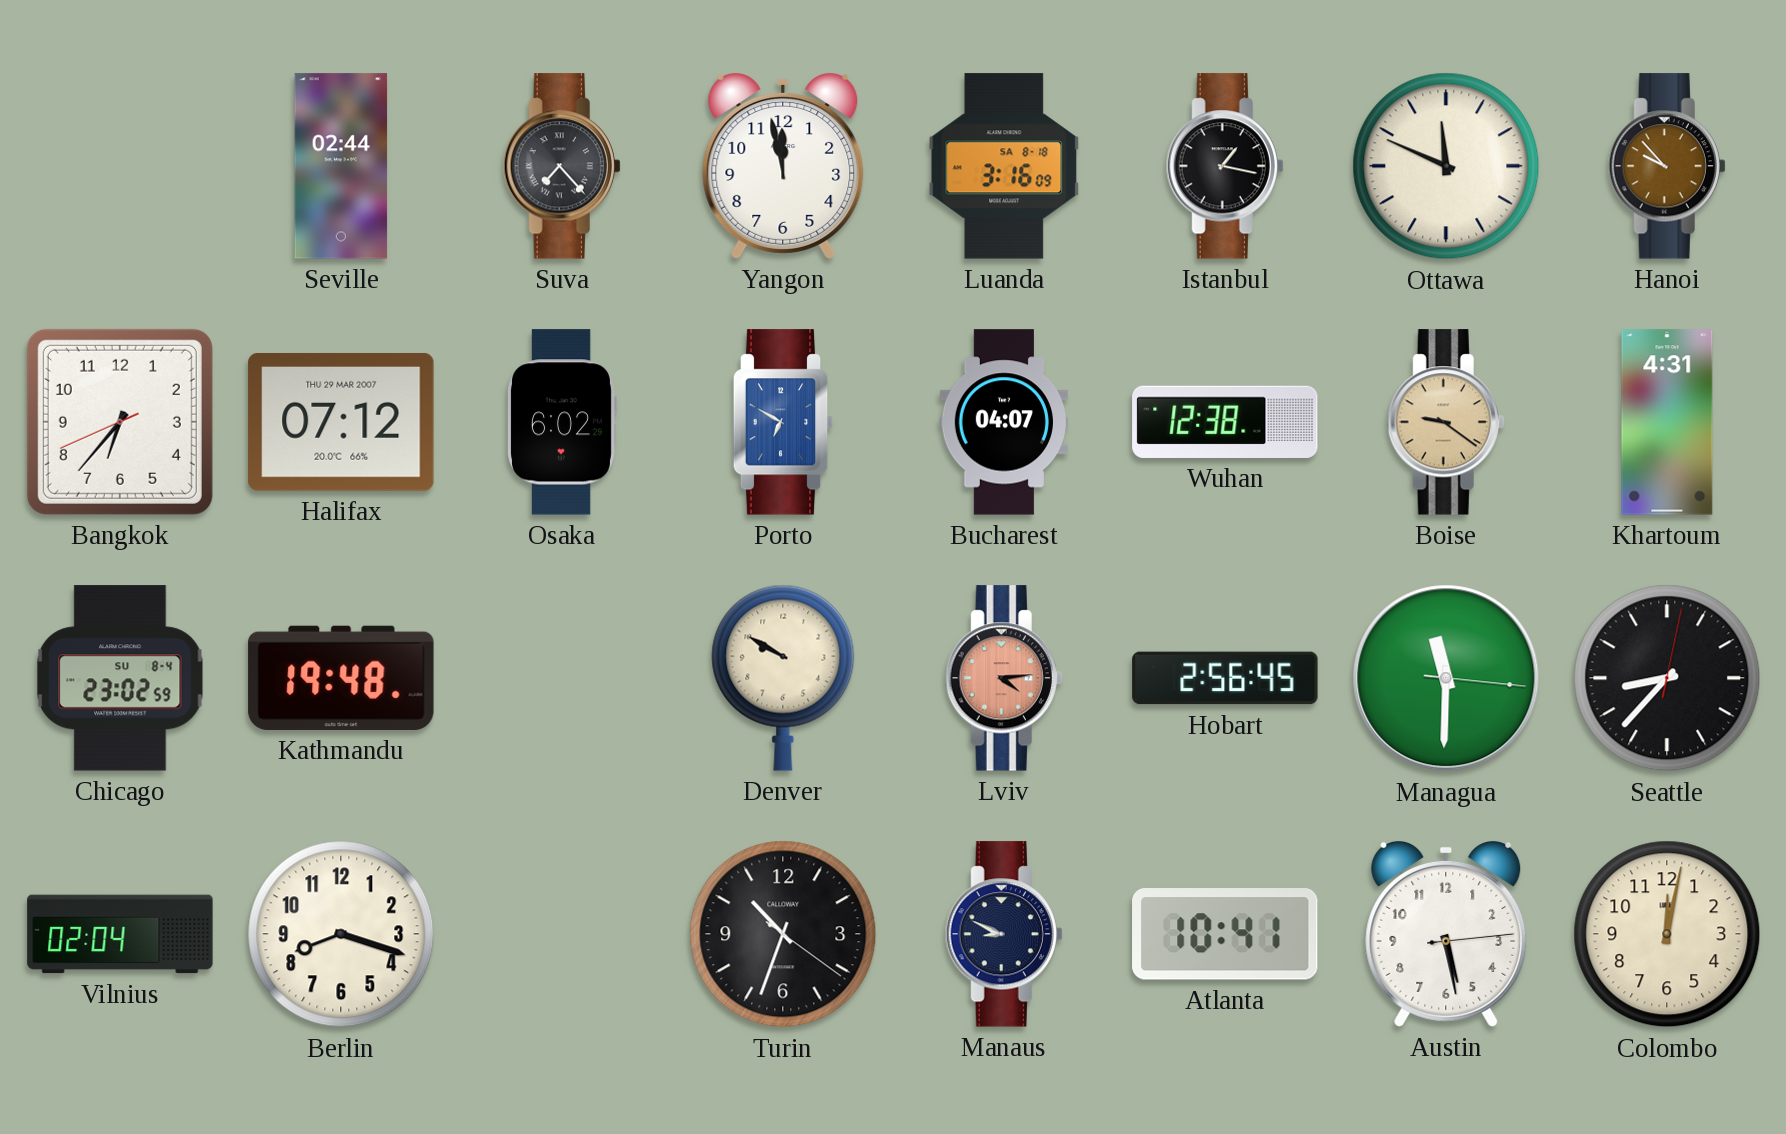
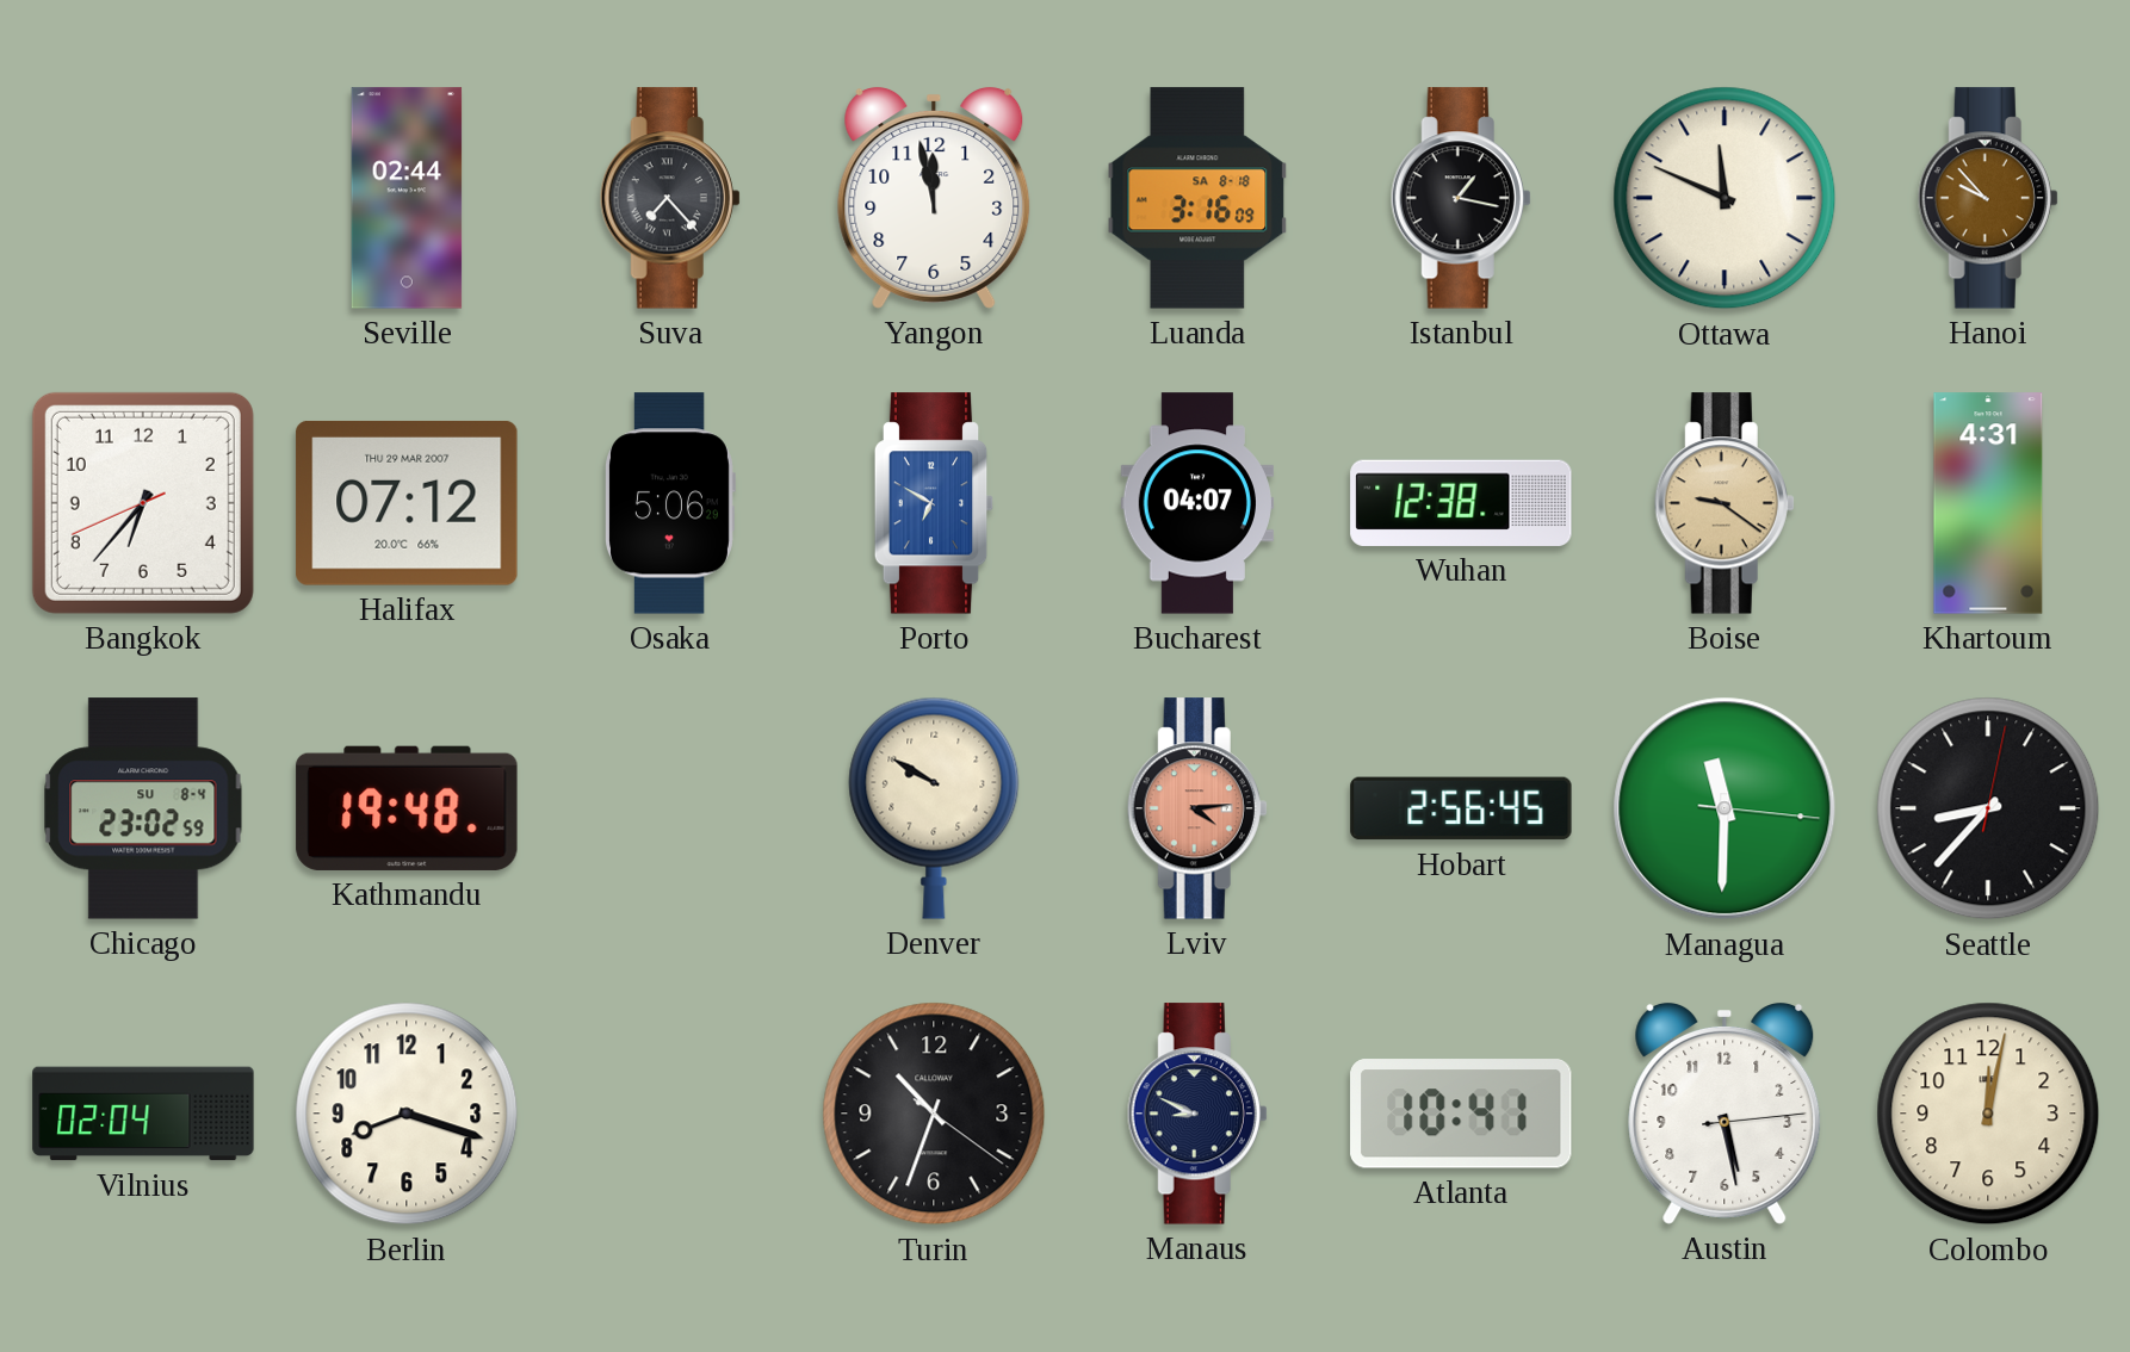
Osaka: 6:02 -> 5:06
